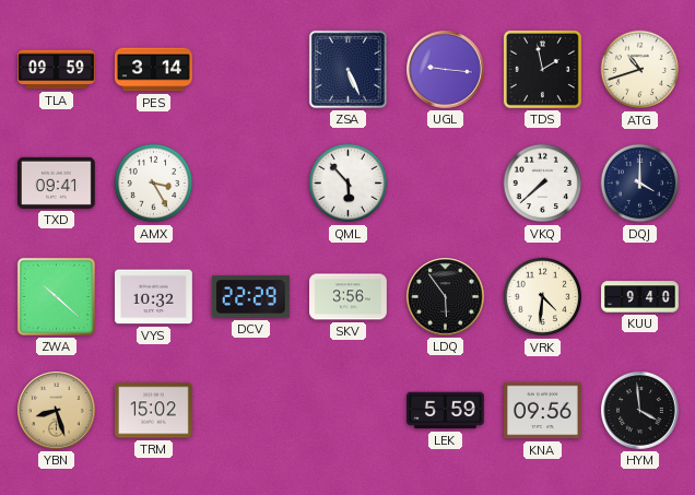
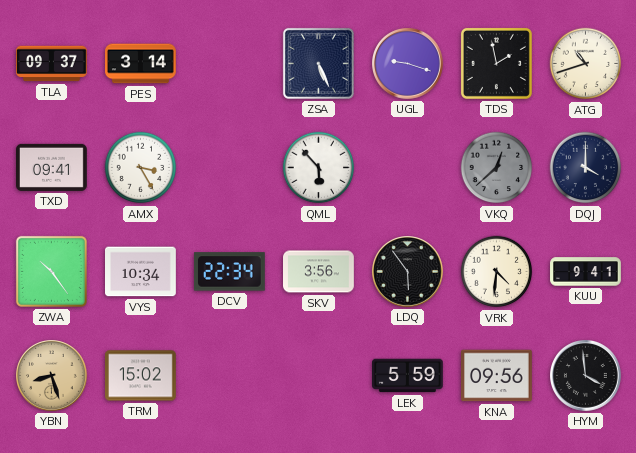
TLA: 09:59 -> 09:37
UGL: 9:16 -> 9:18
VKQ: 7:38 -> 12:38
VKQ dial: white -> grey
ZWA: 10:22 -> 10:24
VYS: 10:32 -> 10:34
DCV: 22:29 -> 22:34
KUU: 9:40 -> 9:41
